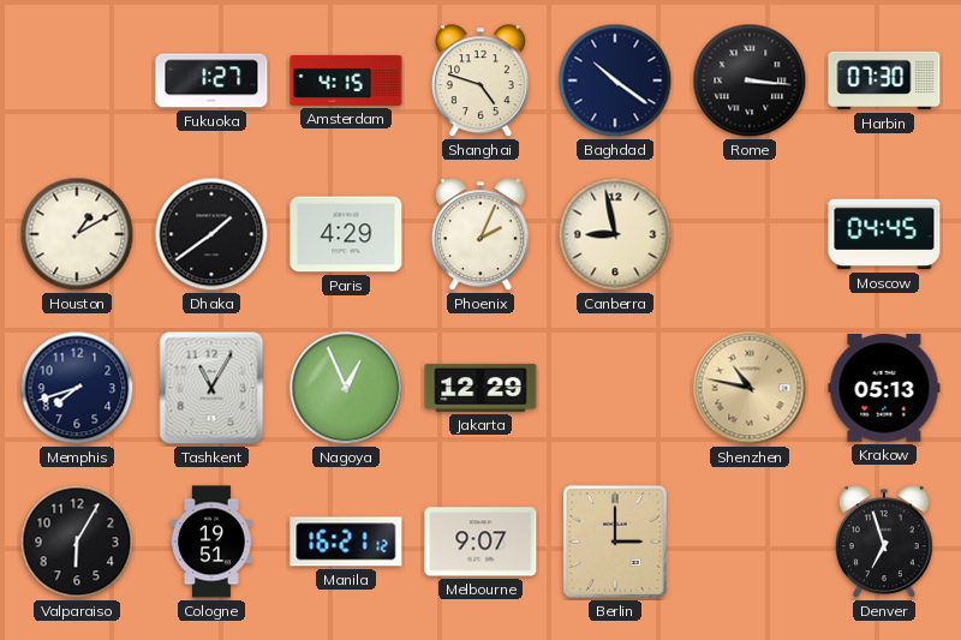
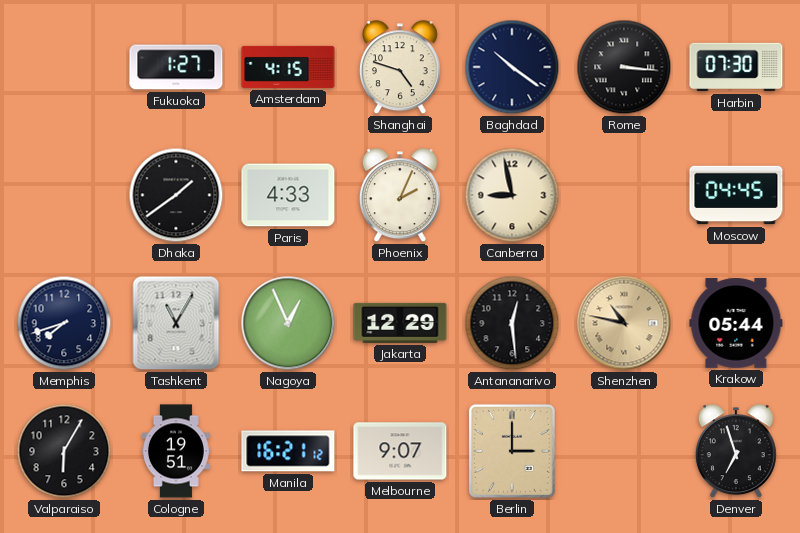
Houston: 1:10 -> none
Paris: 4:29 -> 4:33
Antananarivo: none -> 12:29
Krakow: 05:13 -> 05:44
